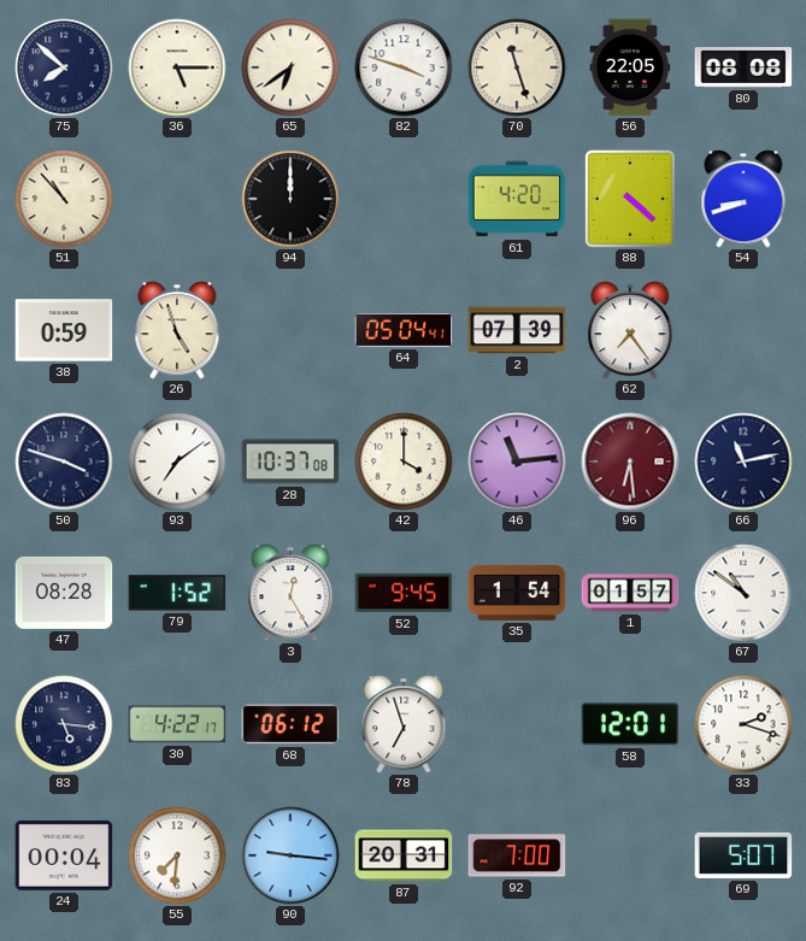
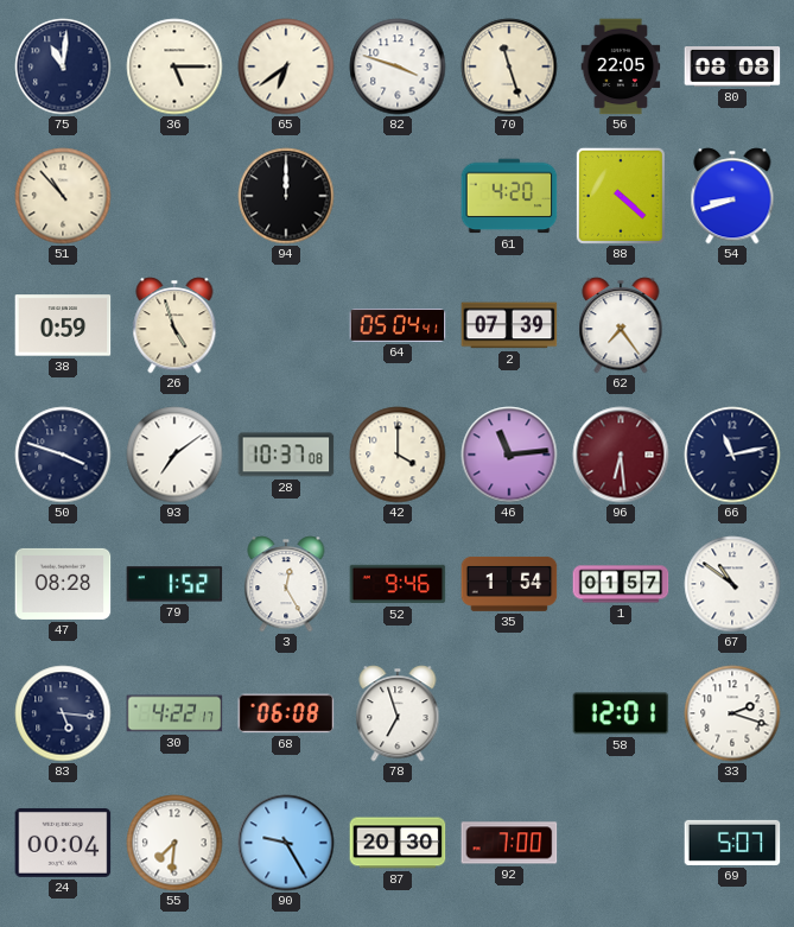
75: 7:52 -> 11:01
52: 9:45 -> 9:46
68: 06:12 -> 06:08
90: 9:16 -> 9:25
87: 20:31 -> 20:30
